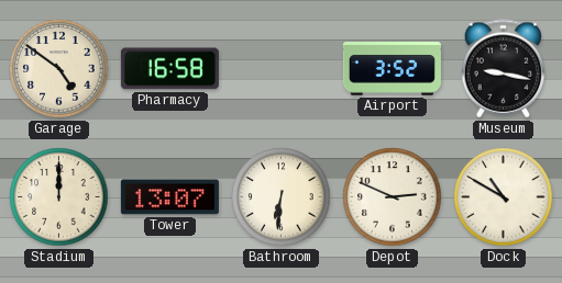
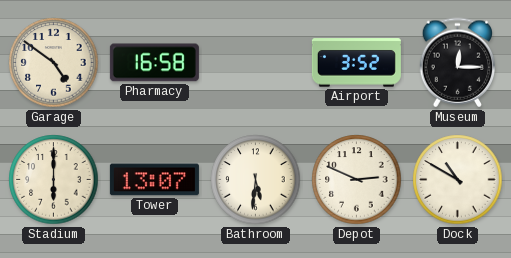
Museum: 9:17 -> 12:15
Stadium: 12:00 -> 6:00
Bathroom: 6:31 -> 5:31
